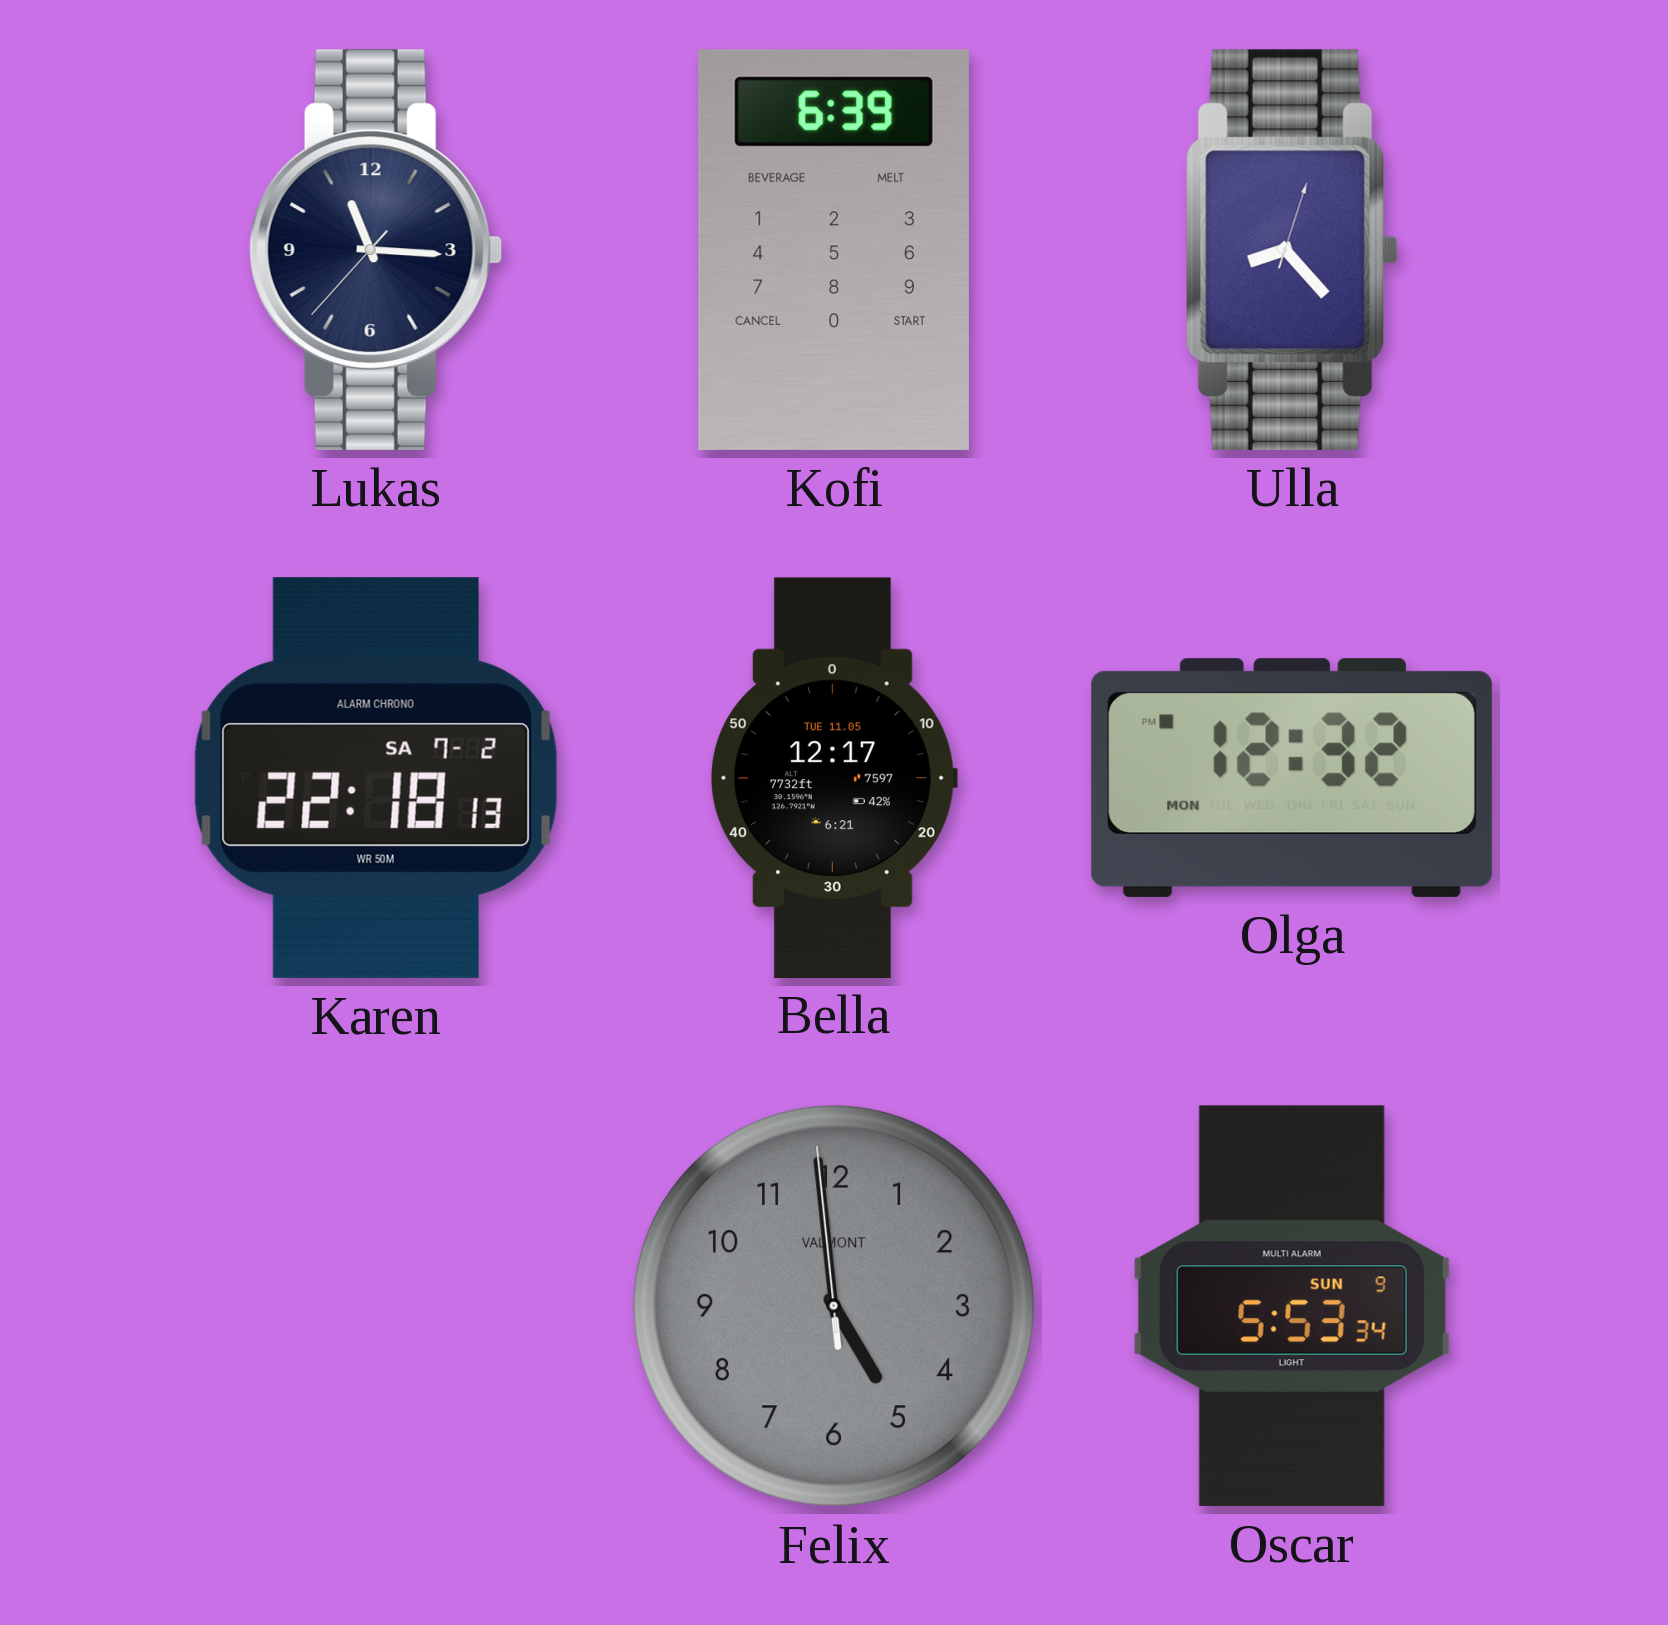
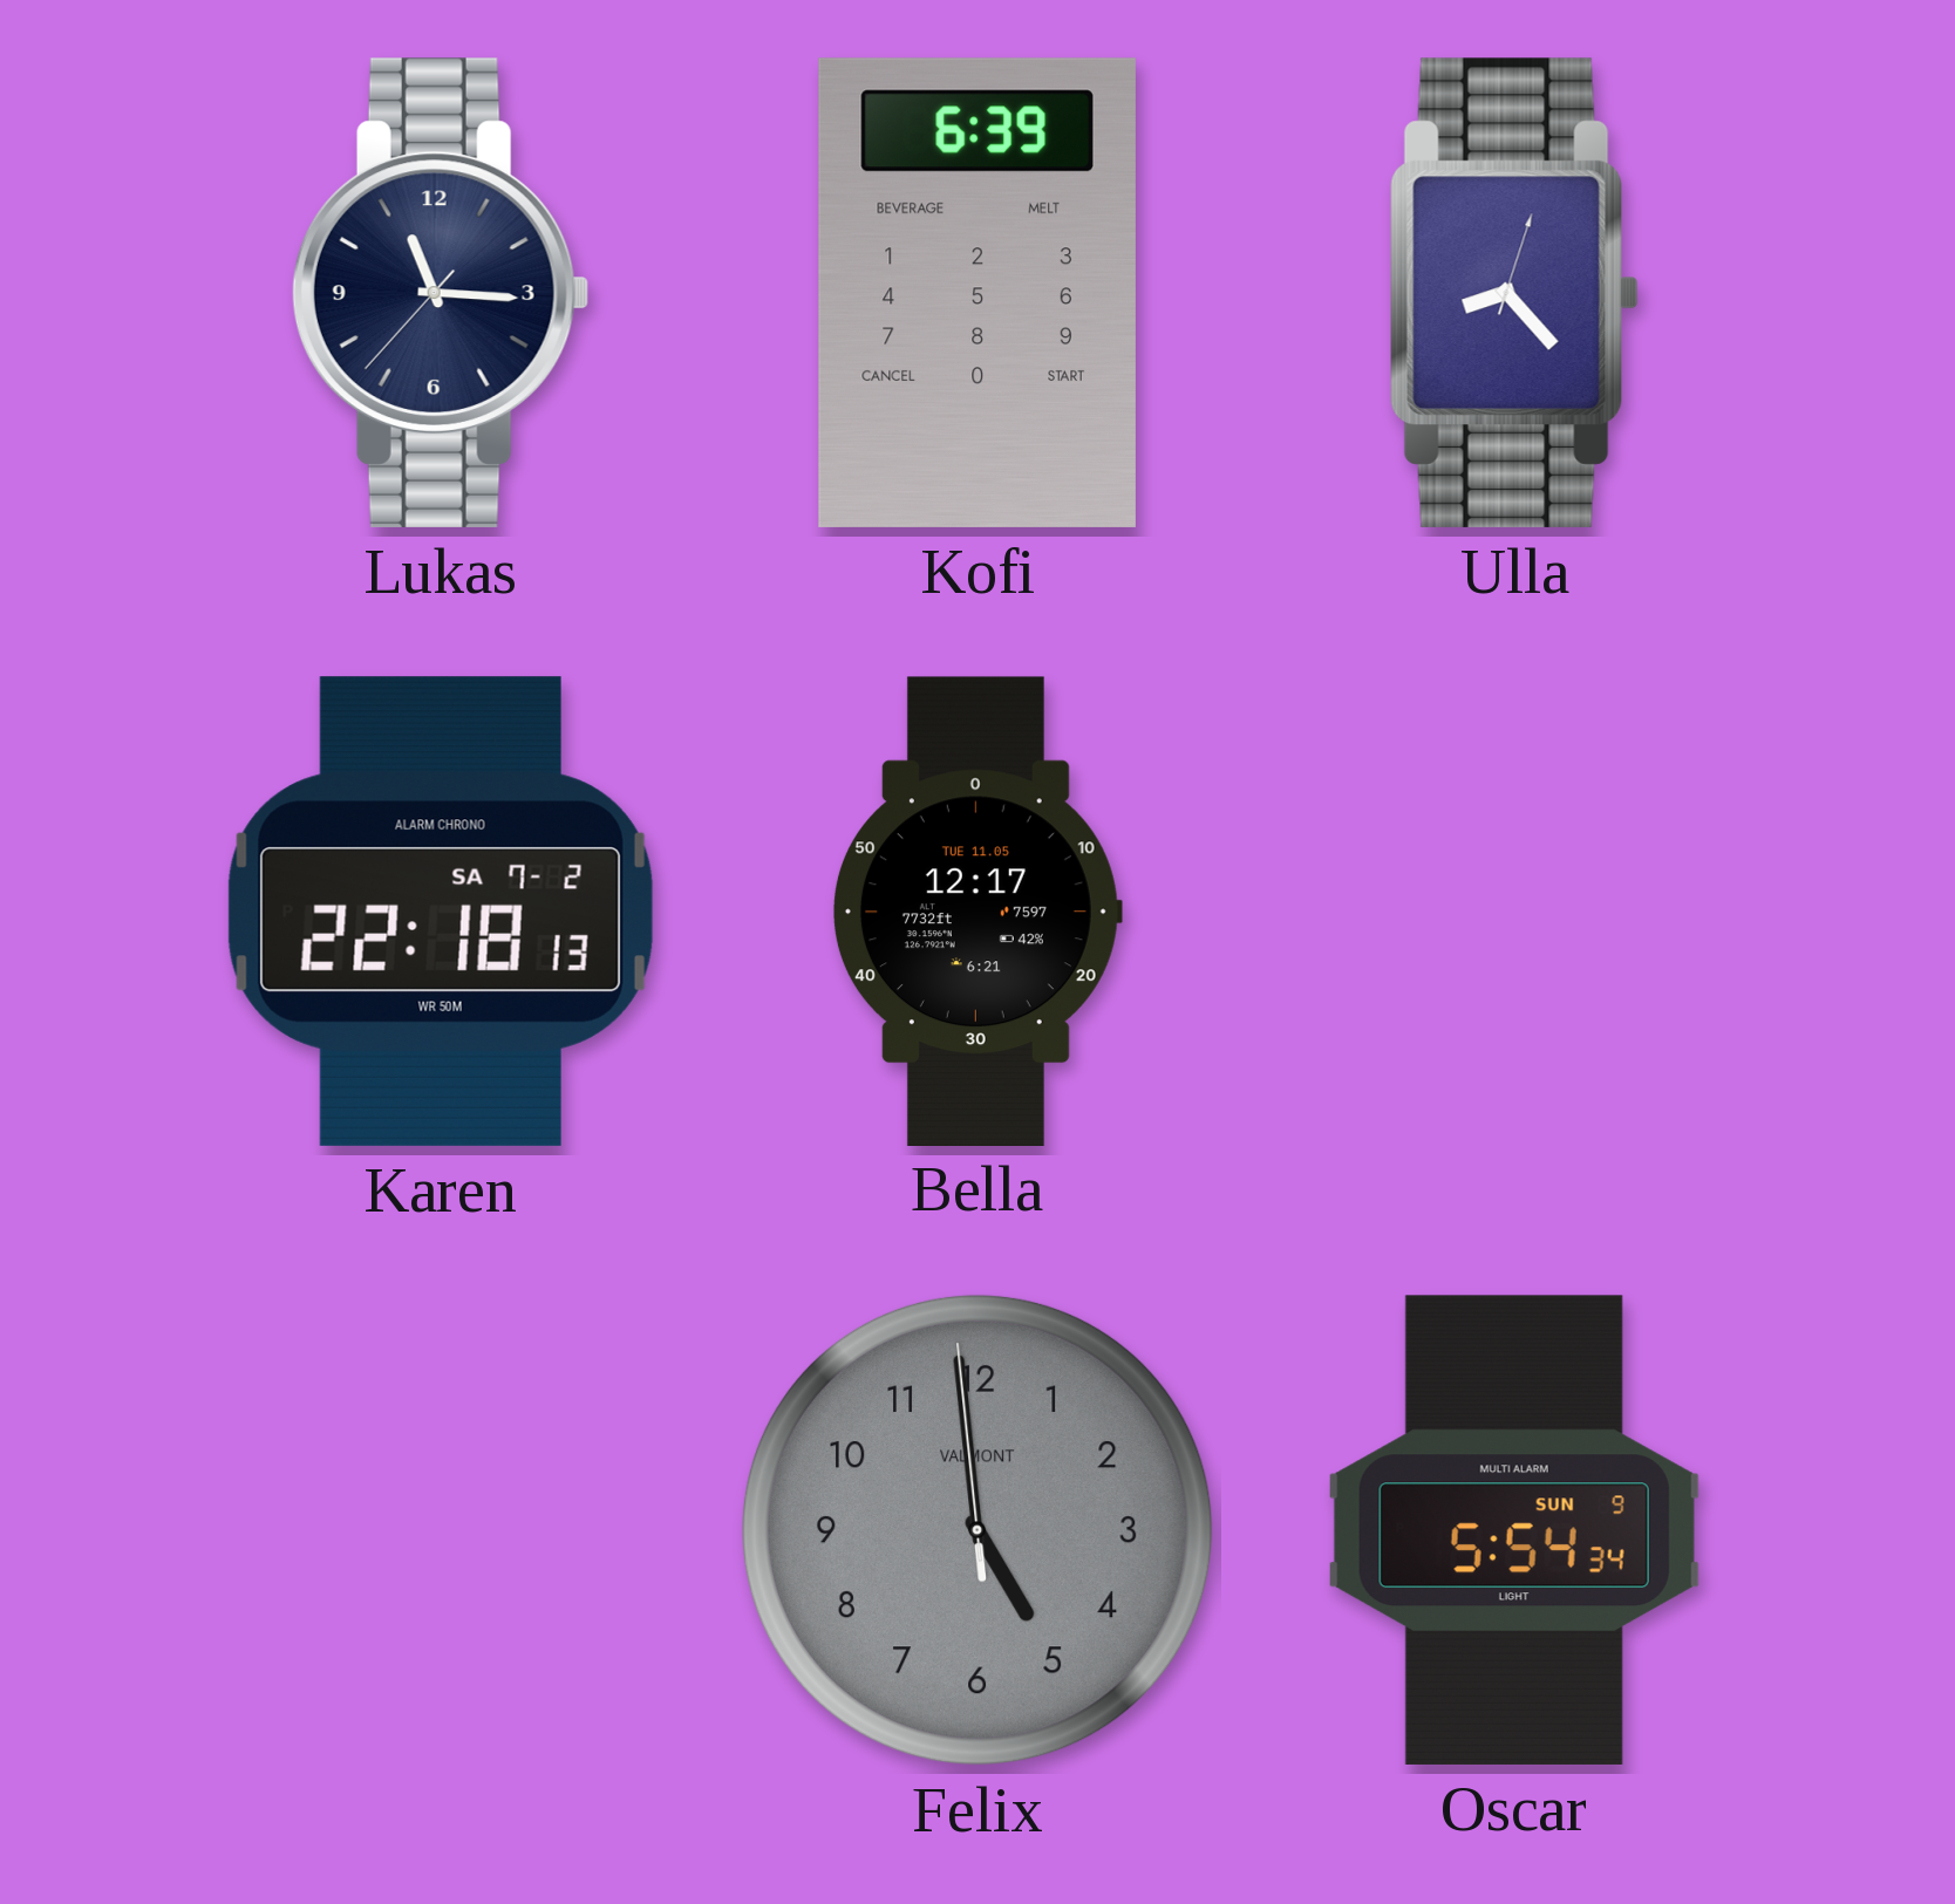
Olga: 12:32 -> none
Oscar: 5:53 -> 5:54
